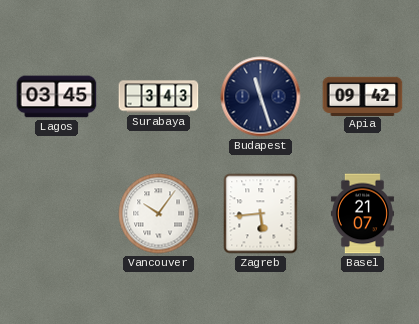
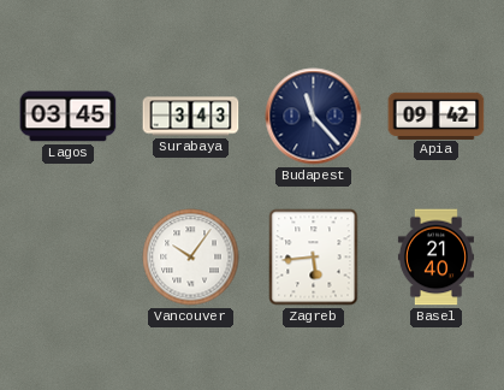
Budapest: 11:27 -> 11:23
Basel: 21:07 -> 21:40
